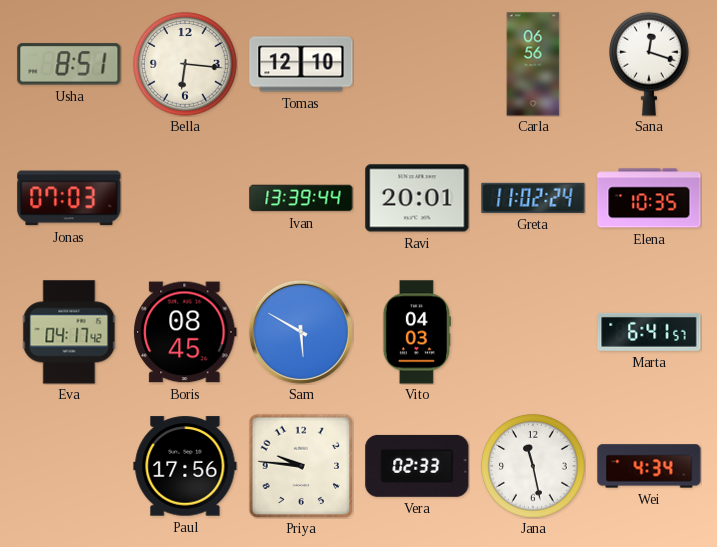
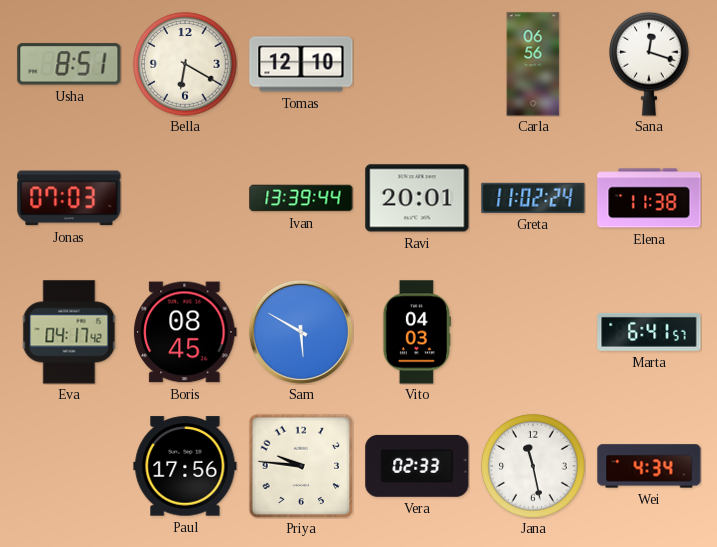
Bella: 6:16 -> 6:20
Elena: 10:35 -> 11:38
